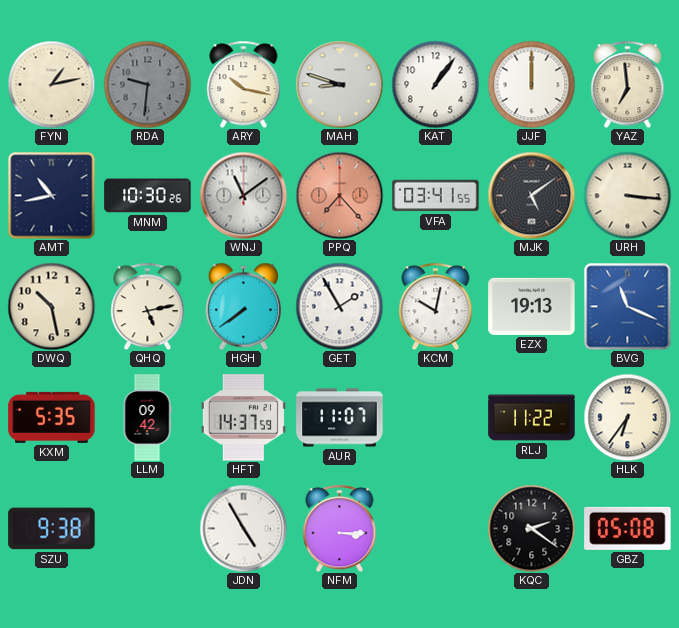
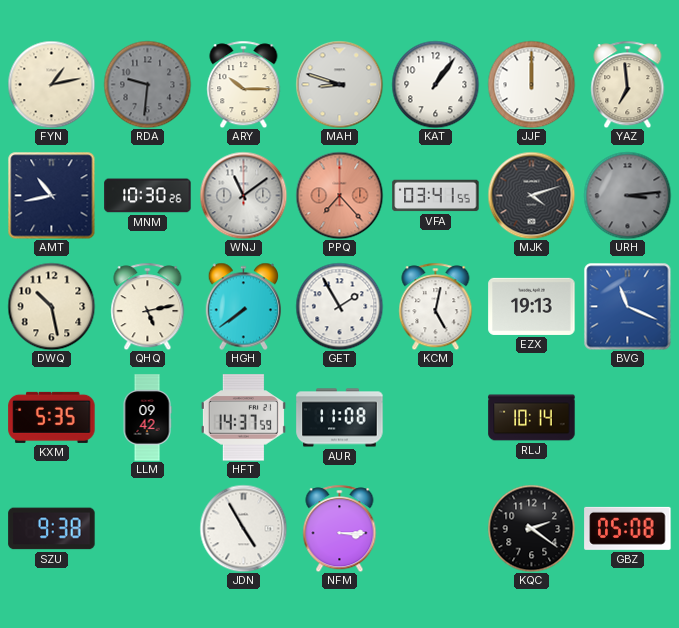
ARY: 10:17 -> 10:15
MJK: 5:09 -> 4:12
URH: 3:16 -> 3:14
URH dial: cream -> grey
KCM: 10:02 -> 5:02
AUR: 11:07 -> 11:08
RLJ: 11:22 -> 10:14
HLK: 6:36 -> none
